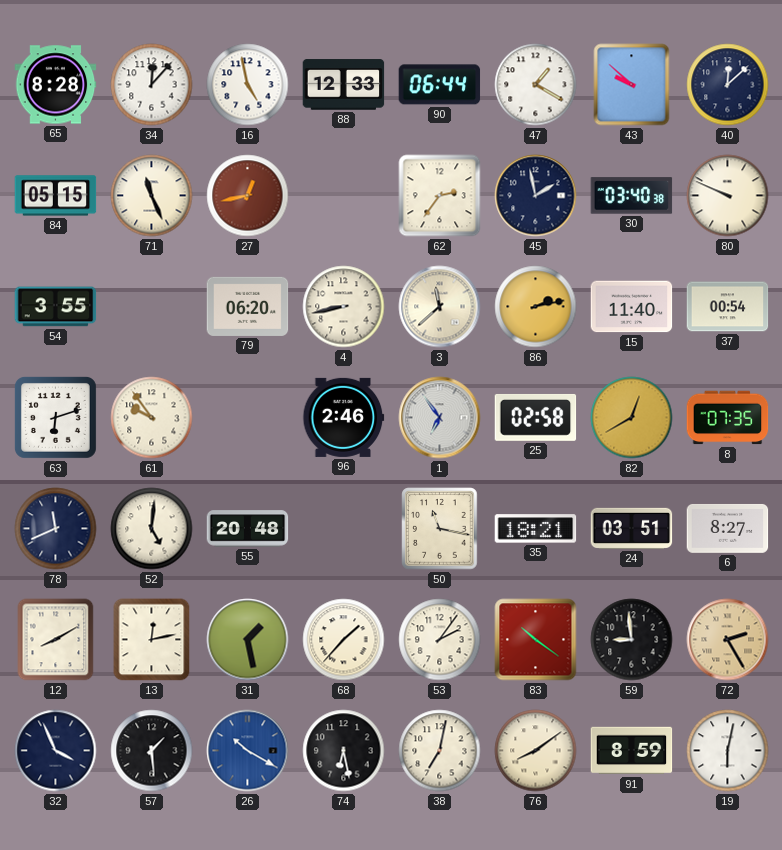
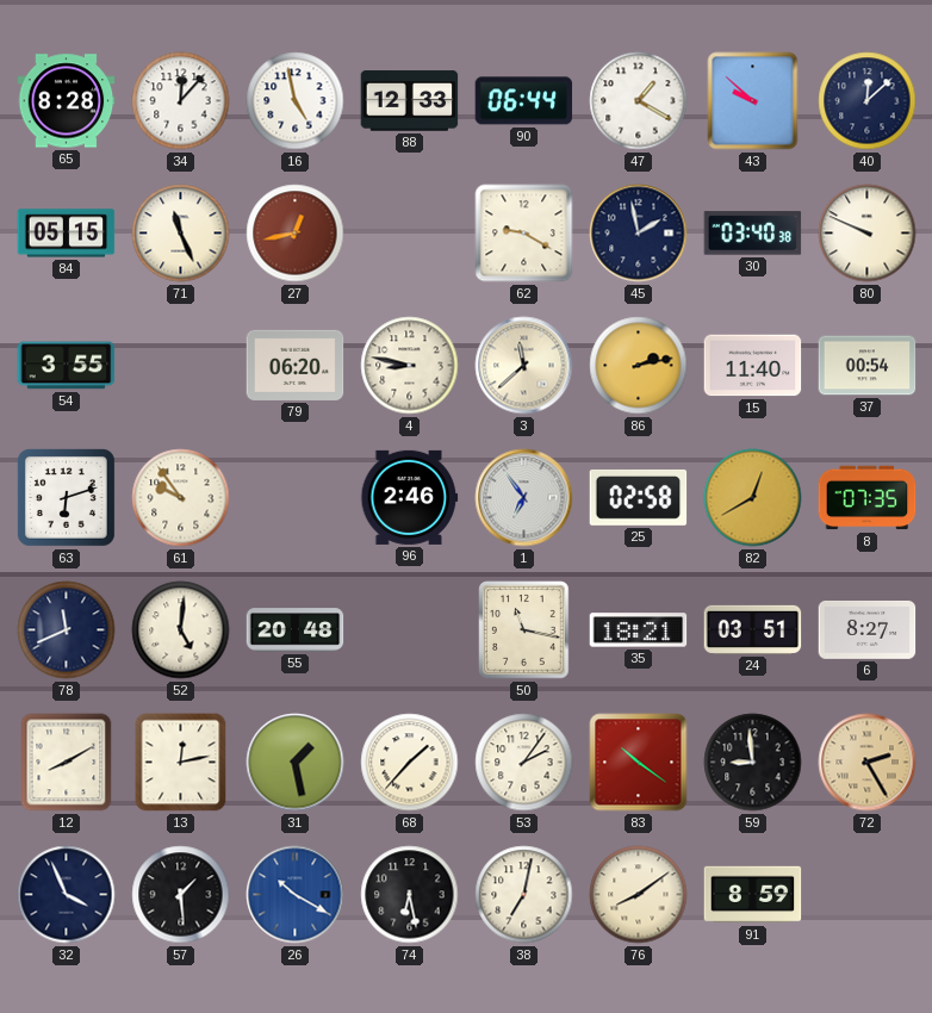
62: 2:36 -> 9:20
4: 8:43 -> 8:47
19: 6:02 -> none
